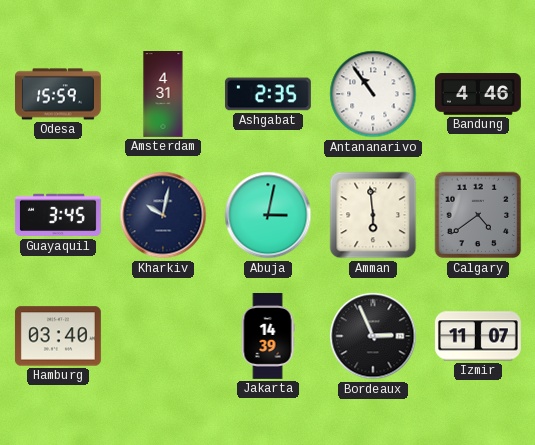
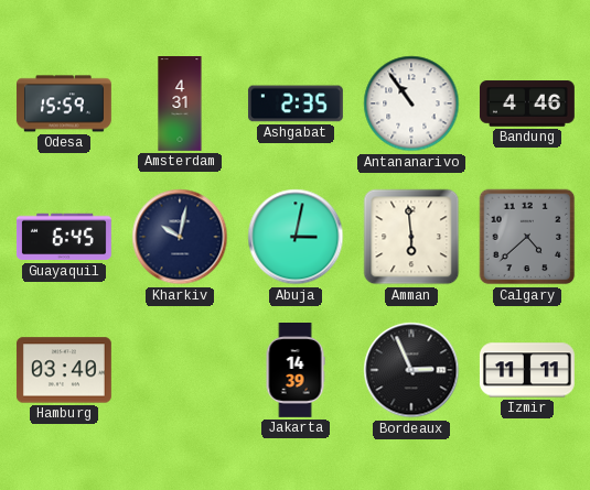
Guayaquil: 3:45 -> 6:45
Calgary: 4:39 -> 4:38
Izmir: 11:07 -> 11:11
